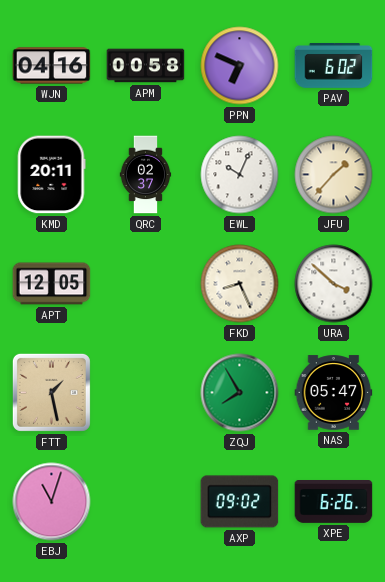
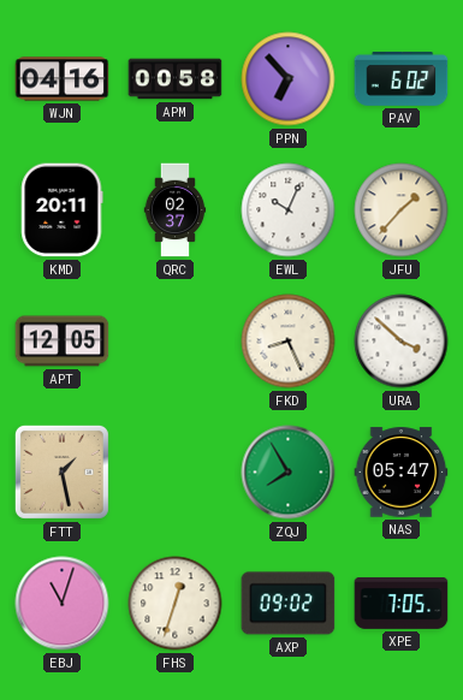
PPN: 6:49 -> 6:53
FHS: none -> 12:33
XPE: 6:26 -> 7:05
